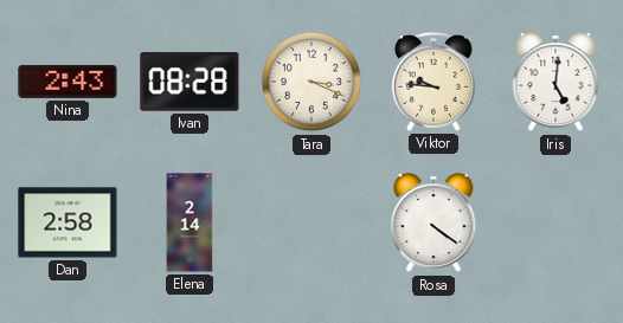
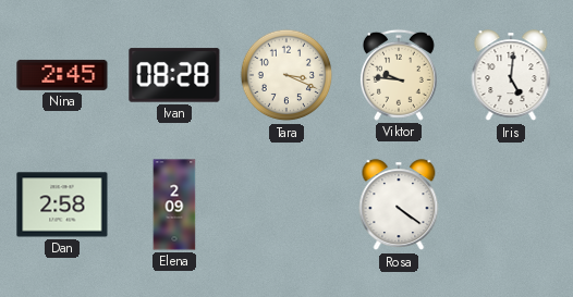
Nina: 2:43 -> 2:45
Elena: 2:14 -> 2:09
